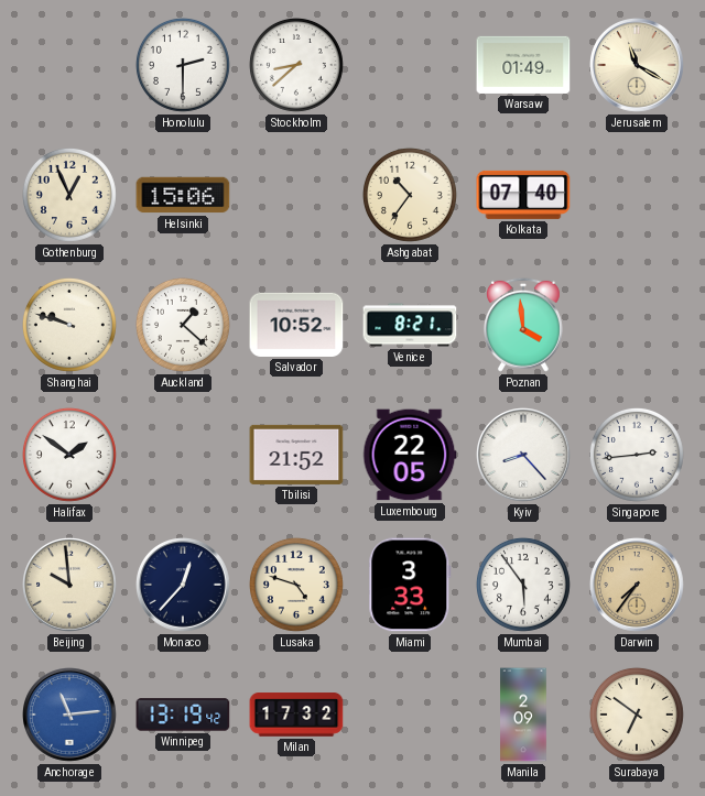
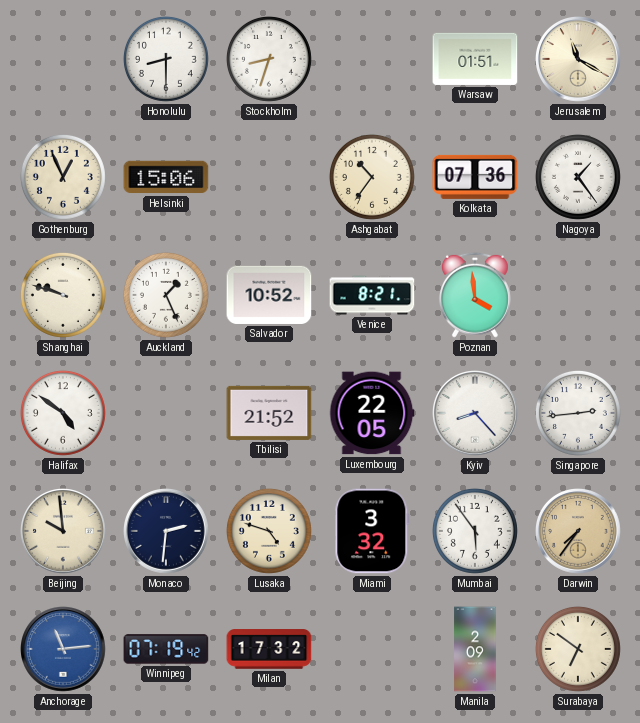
Honolulu: 2:30 -> 8:30
Stockholm: 8:38 -> 8:33
Warsaw: 01:49 -> 01:51
Kolkata: 07:40 -> 07:36
Nagoya: none -> 1:24
Auckland: 1:22 -> 1:26
Halifax: 1:51 -> 4:51
Monaco: 12:37 -> 2:31
Miami: 3:33 -> 3:32
Winnipeg: 13:19 -> 07:19
